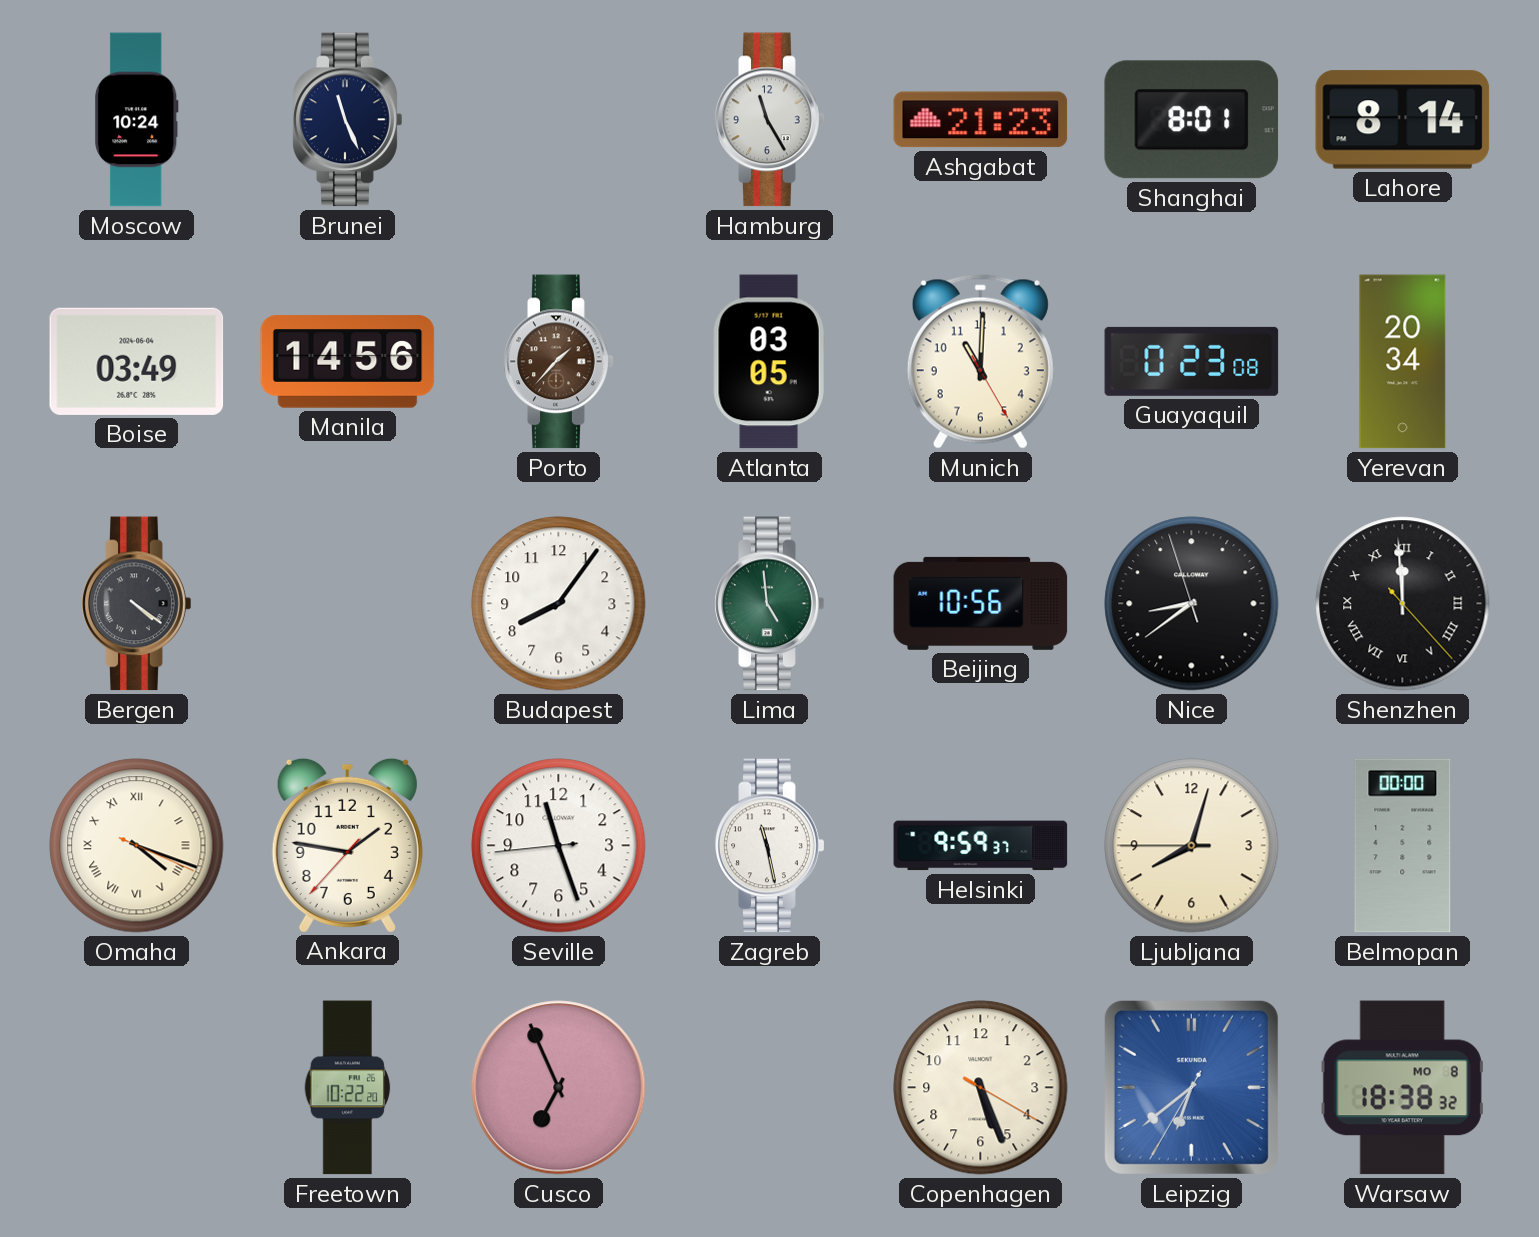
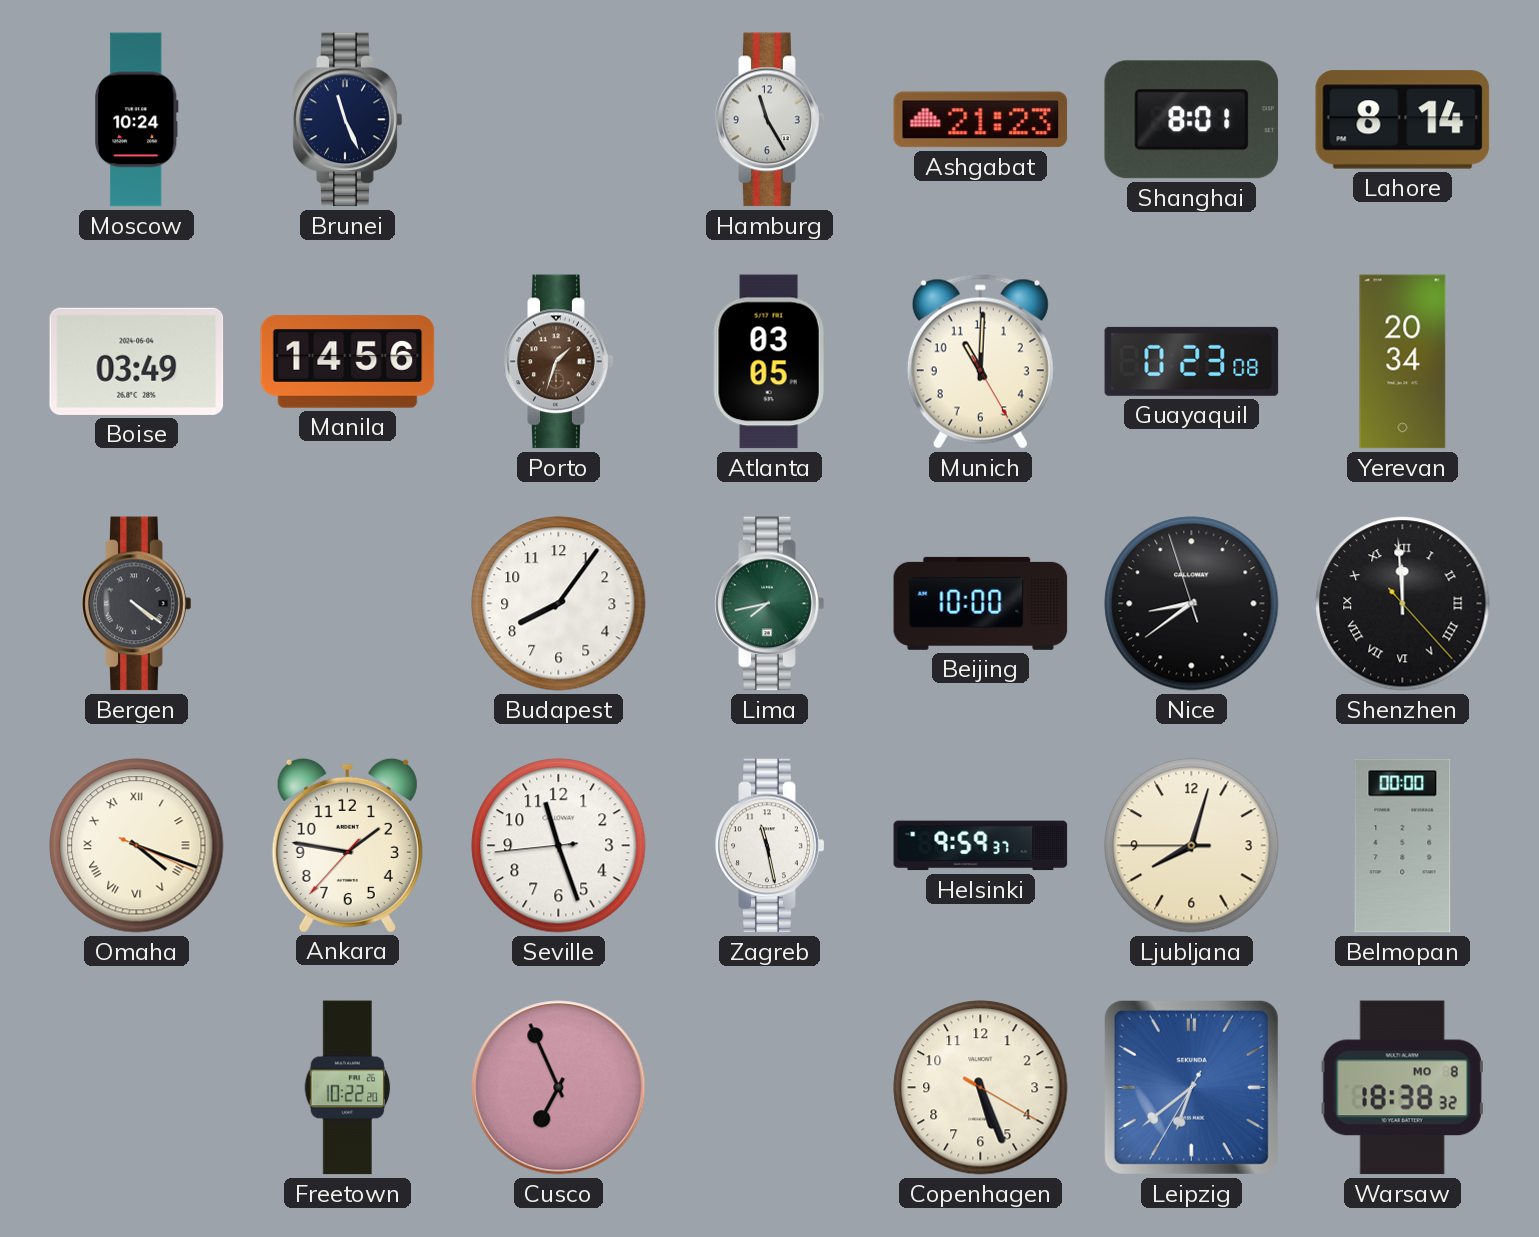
Porto: 1:37 -> 1:33
Lima: 4:59 -> 7:43
Beijing: 10:56 -> 10:00
